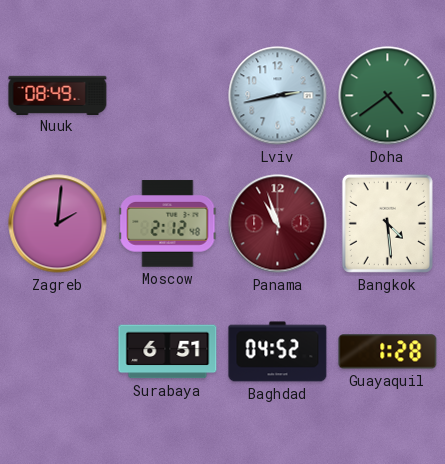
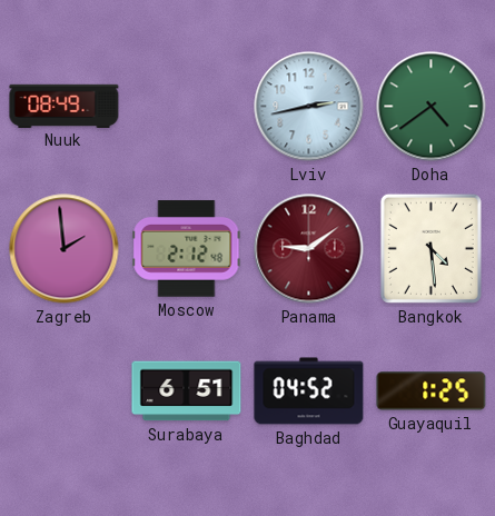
Zagreb: 2:01 -> 1:59
Panama: 10:57 -> 9:09
Guayaquil: 1:28 -> 1:25
